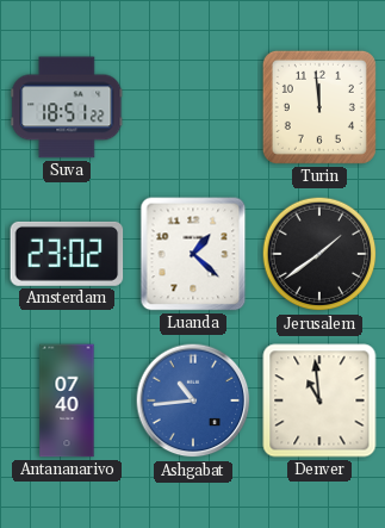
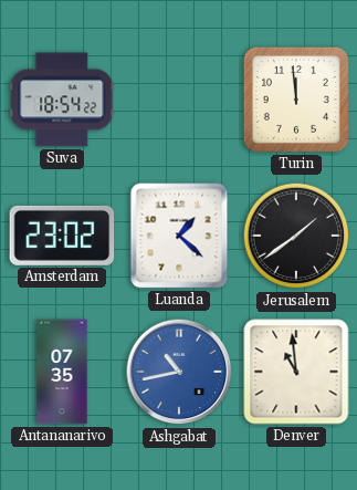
Suva: 18:51 -> 18:54
Antananarivo: 07:40 -> 07:35
Ashgabat: 10:44 -> 10:43
